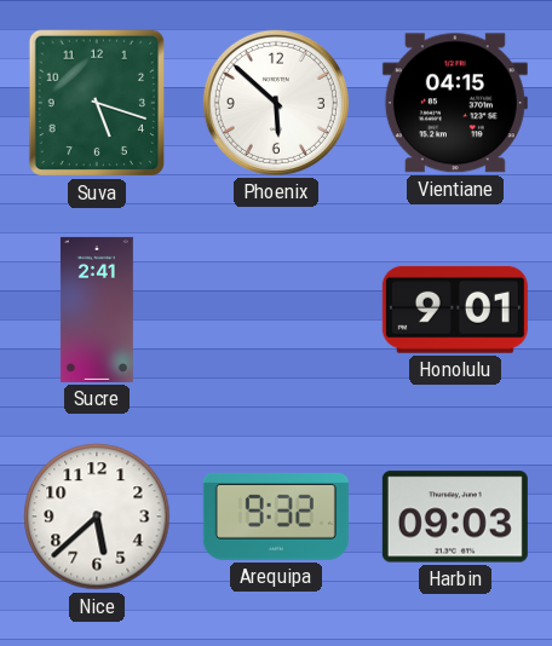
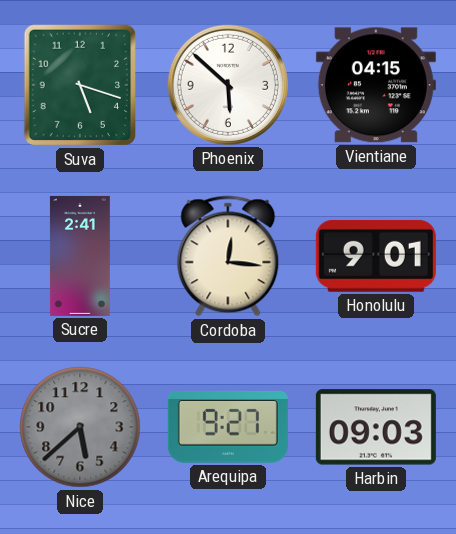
Cordoba: none -> 12:16
Nice dial: white -> grey
Arequipa: 9:32 -> 9:27
